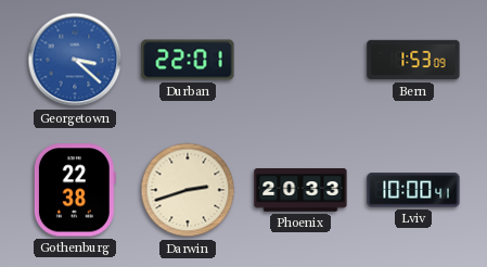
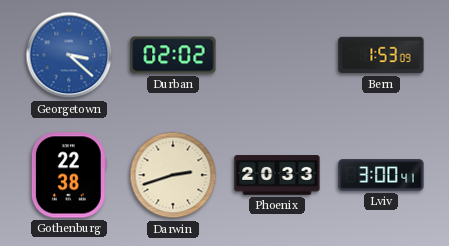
Durban: 22:01 -> 02:02
Lviv: 10:00 -> 3:00
